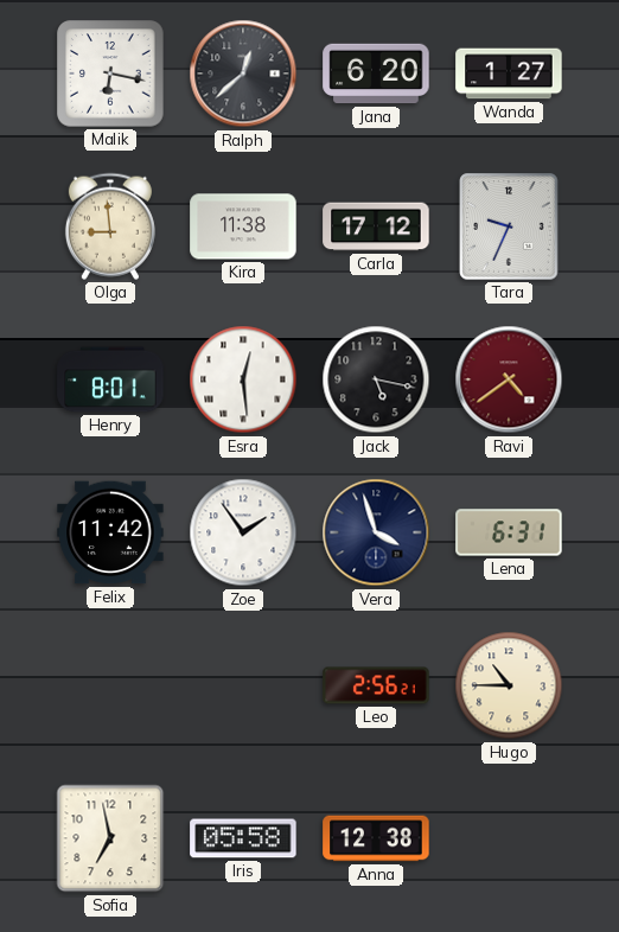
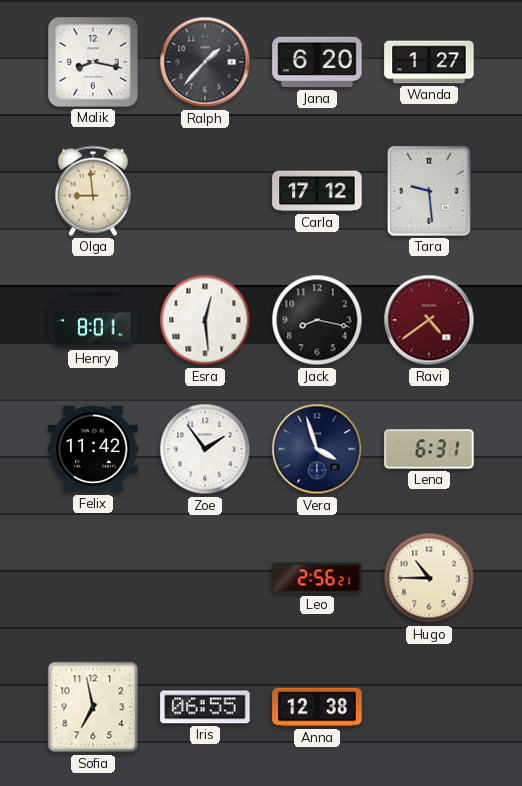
Malik: 6:17 -> 8:17
Ralph: 12:38 -> 1:37
Kira: 11:38 -> none
Tara: 9:34 -> 9:29
Jack: 5:17 -> 8:17
Iris: 05:58 -> 06:55
